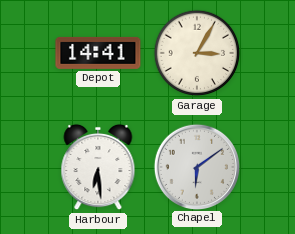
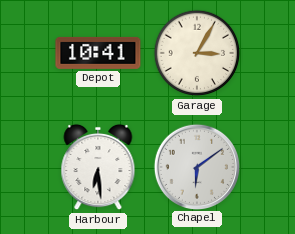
Depot: 14:41 -> 10:41
